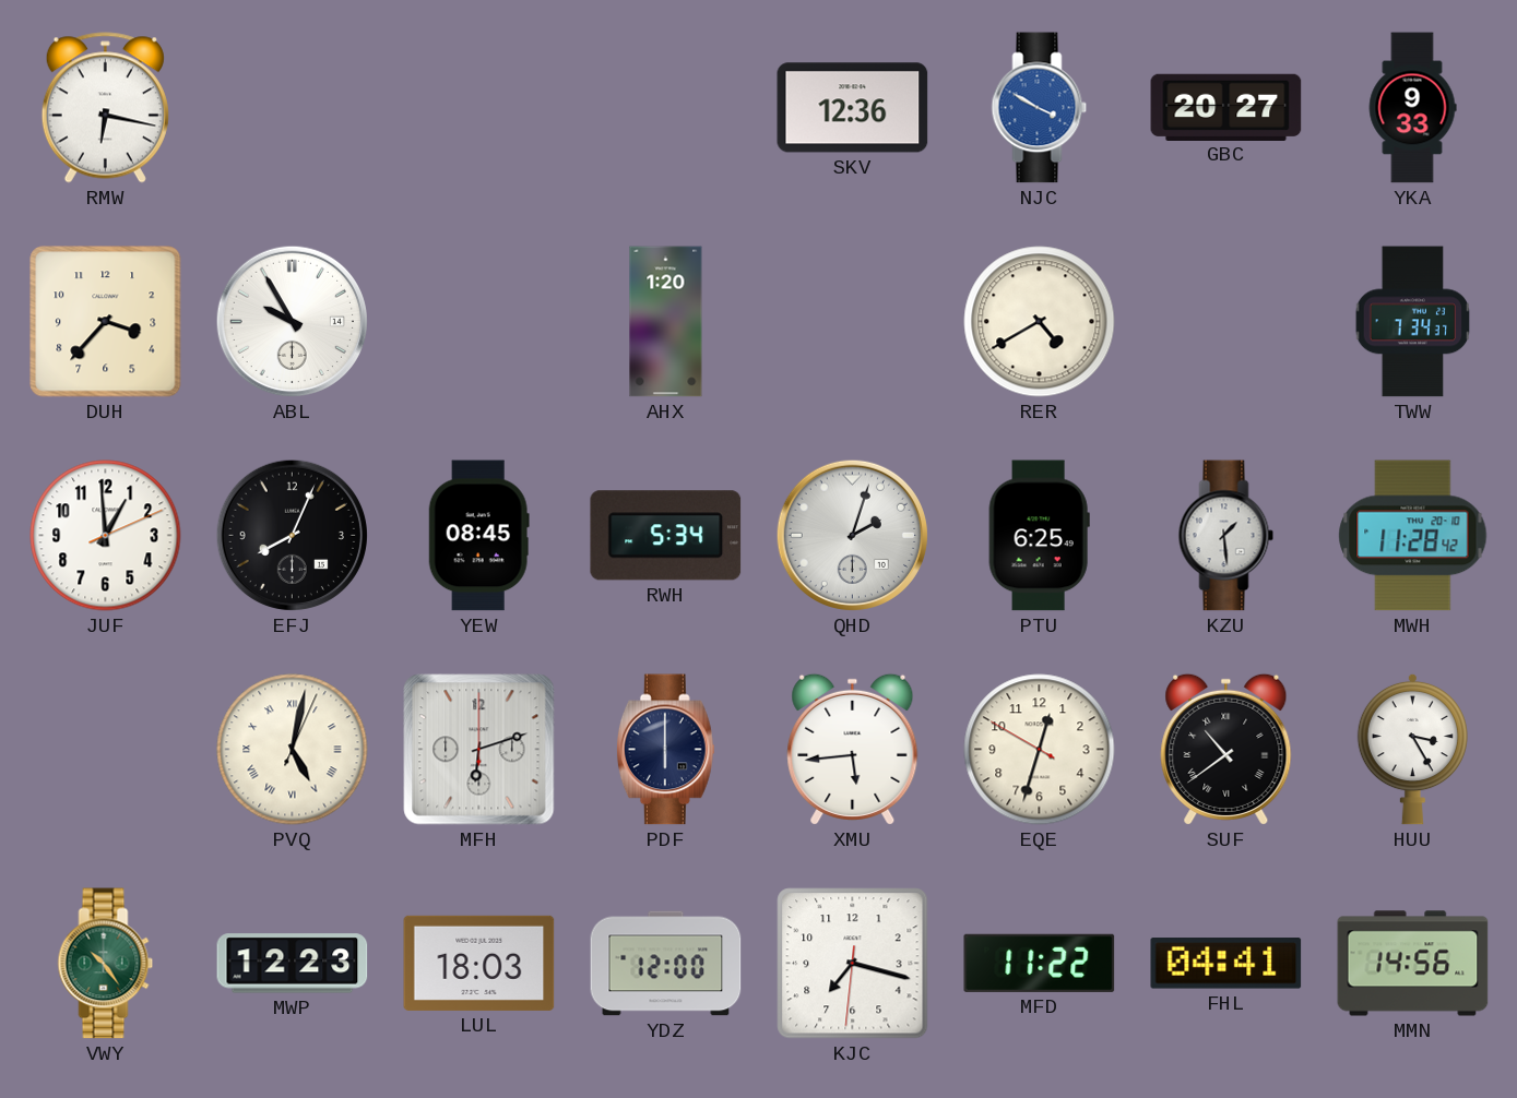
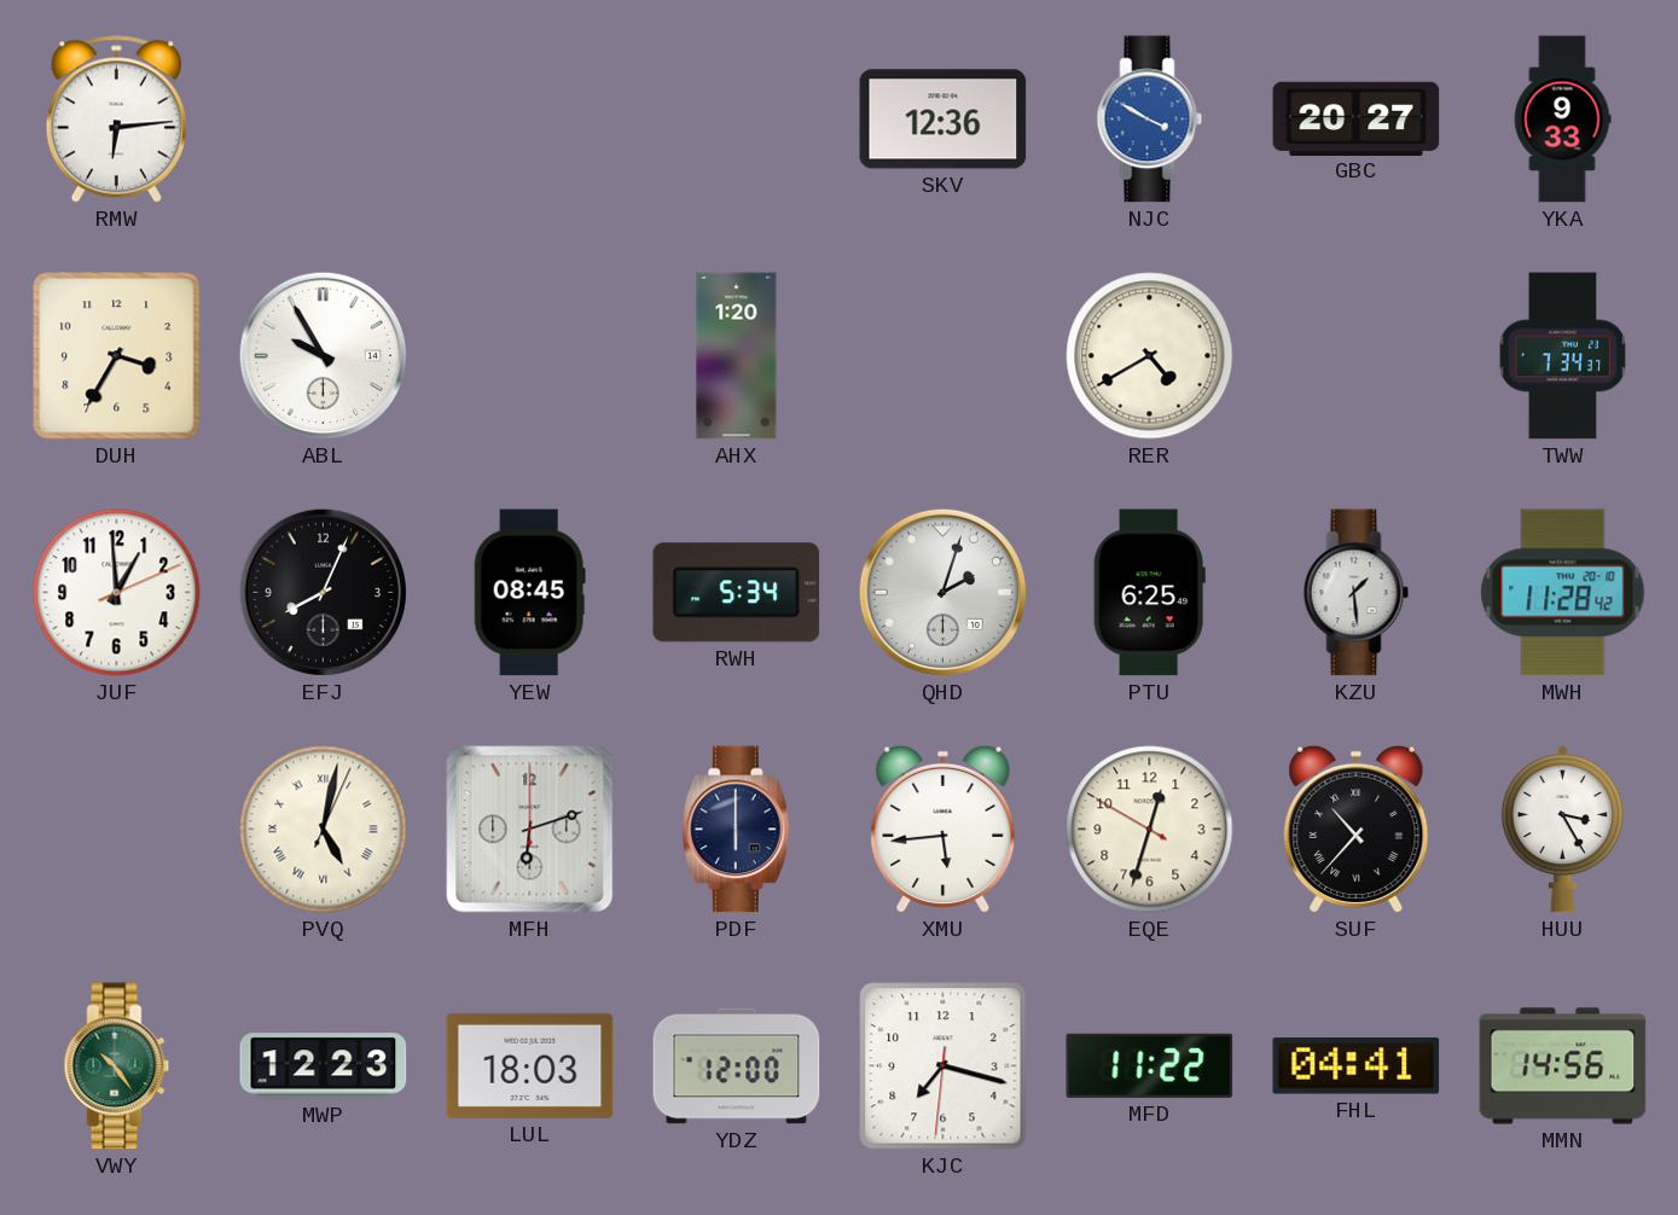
RMW: 6:17 -> 6:14
DUH: 3:37 -> 3:35
SUF: 10:39 -> 10:37
